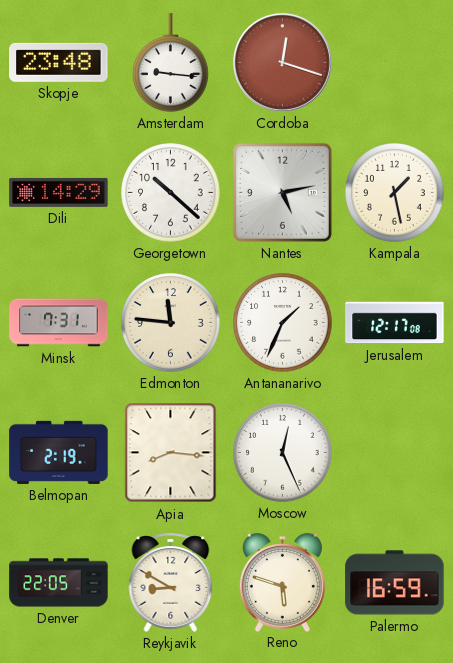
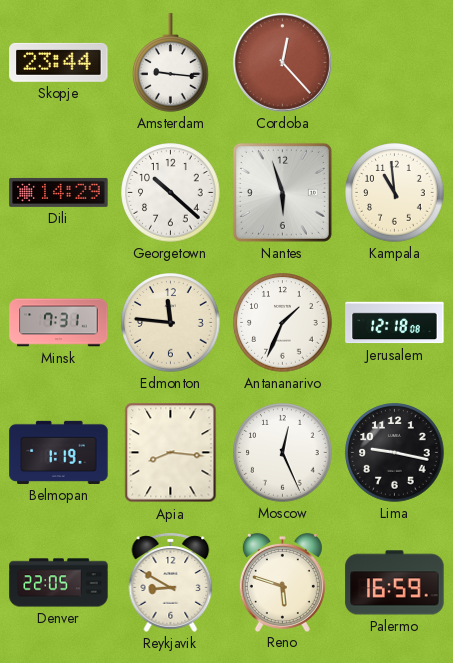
Skopje: 23:48 -> 23:44
Cordoba: 12:18 -> 12:23
Nantes: 5:13 -> 5:57
Kampala: 1:28 -> 10:59
Jerusalem: 12:17 -> 12:18
Belmopan: 2:19 -> 1:19
Lima: none -> 9:17
